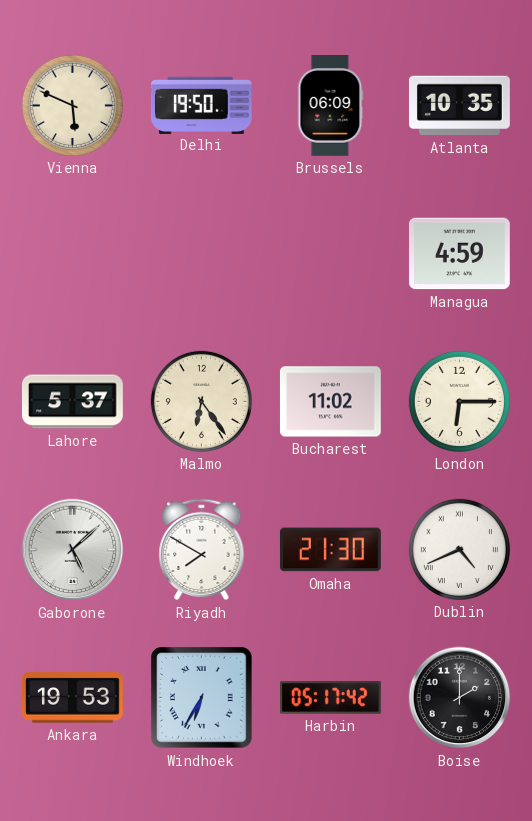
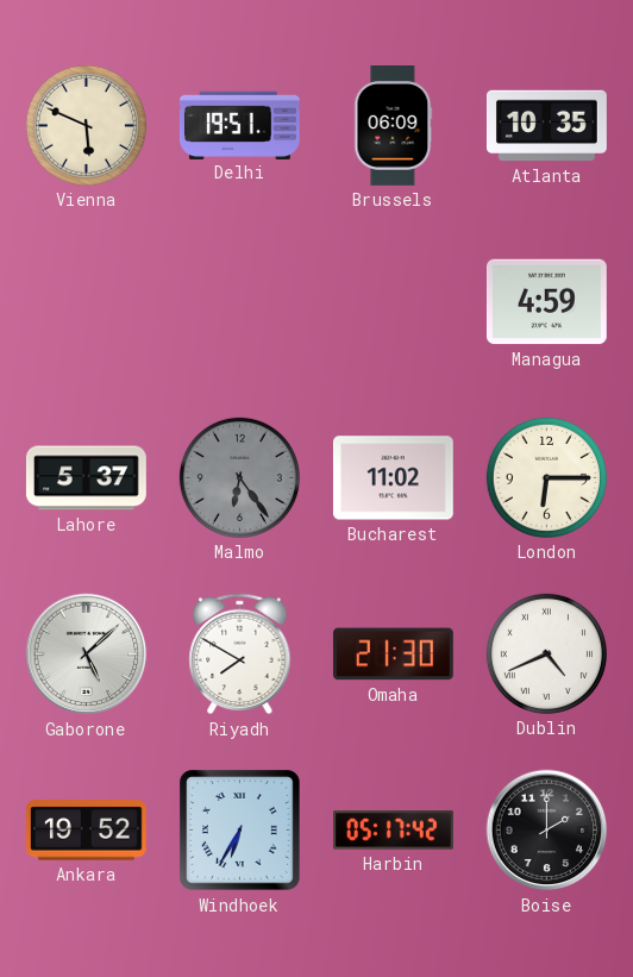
Delhi: 19:50 -> 19:51
Malmo dial: cream -> grey
Ankara: 19:53 -> 19:52
